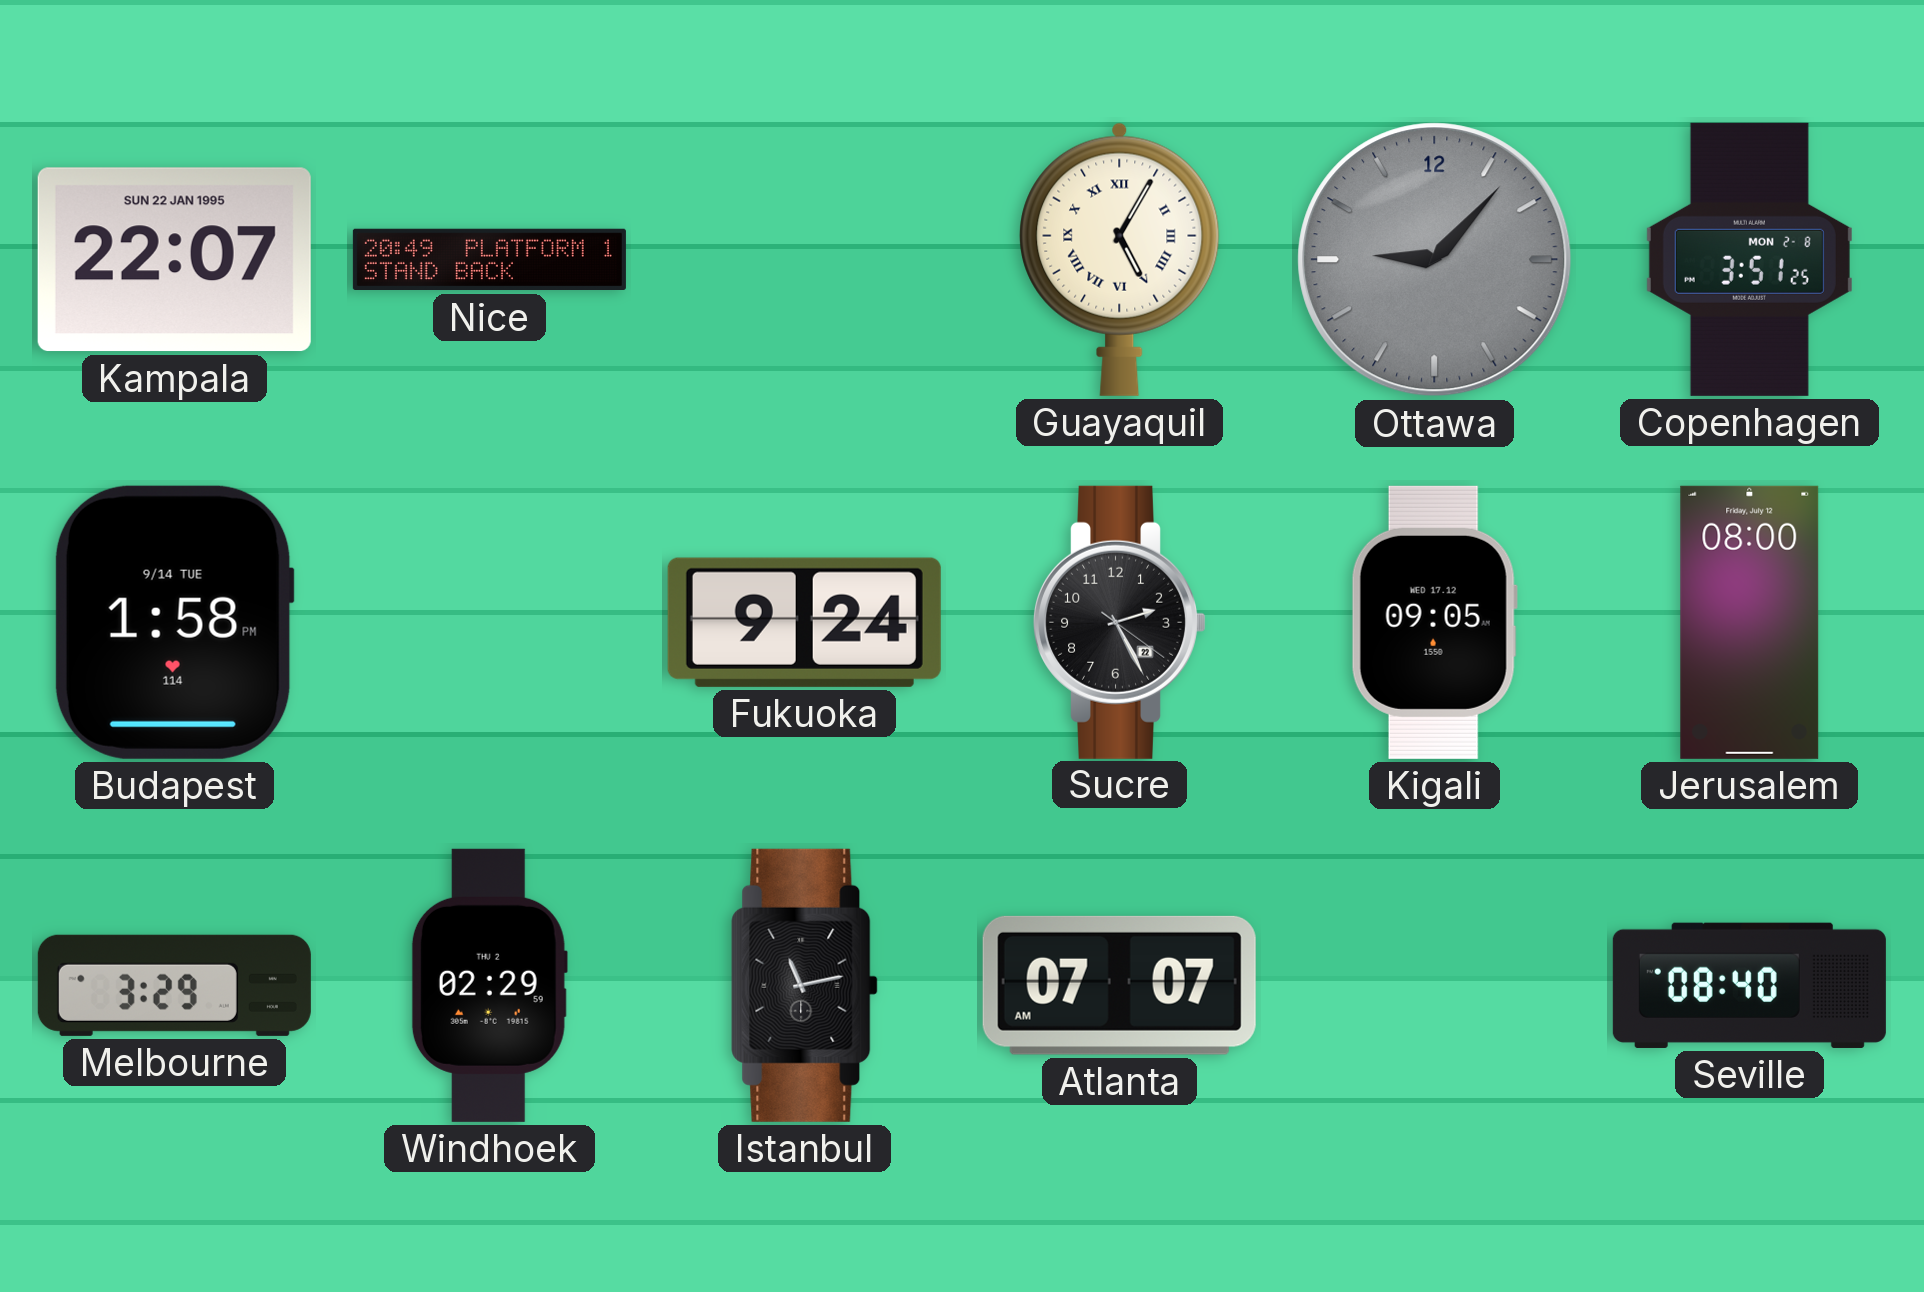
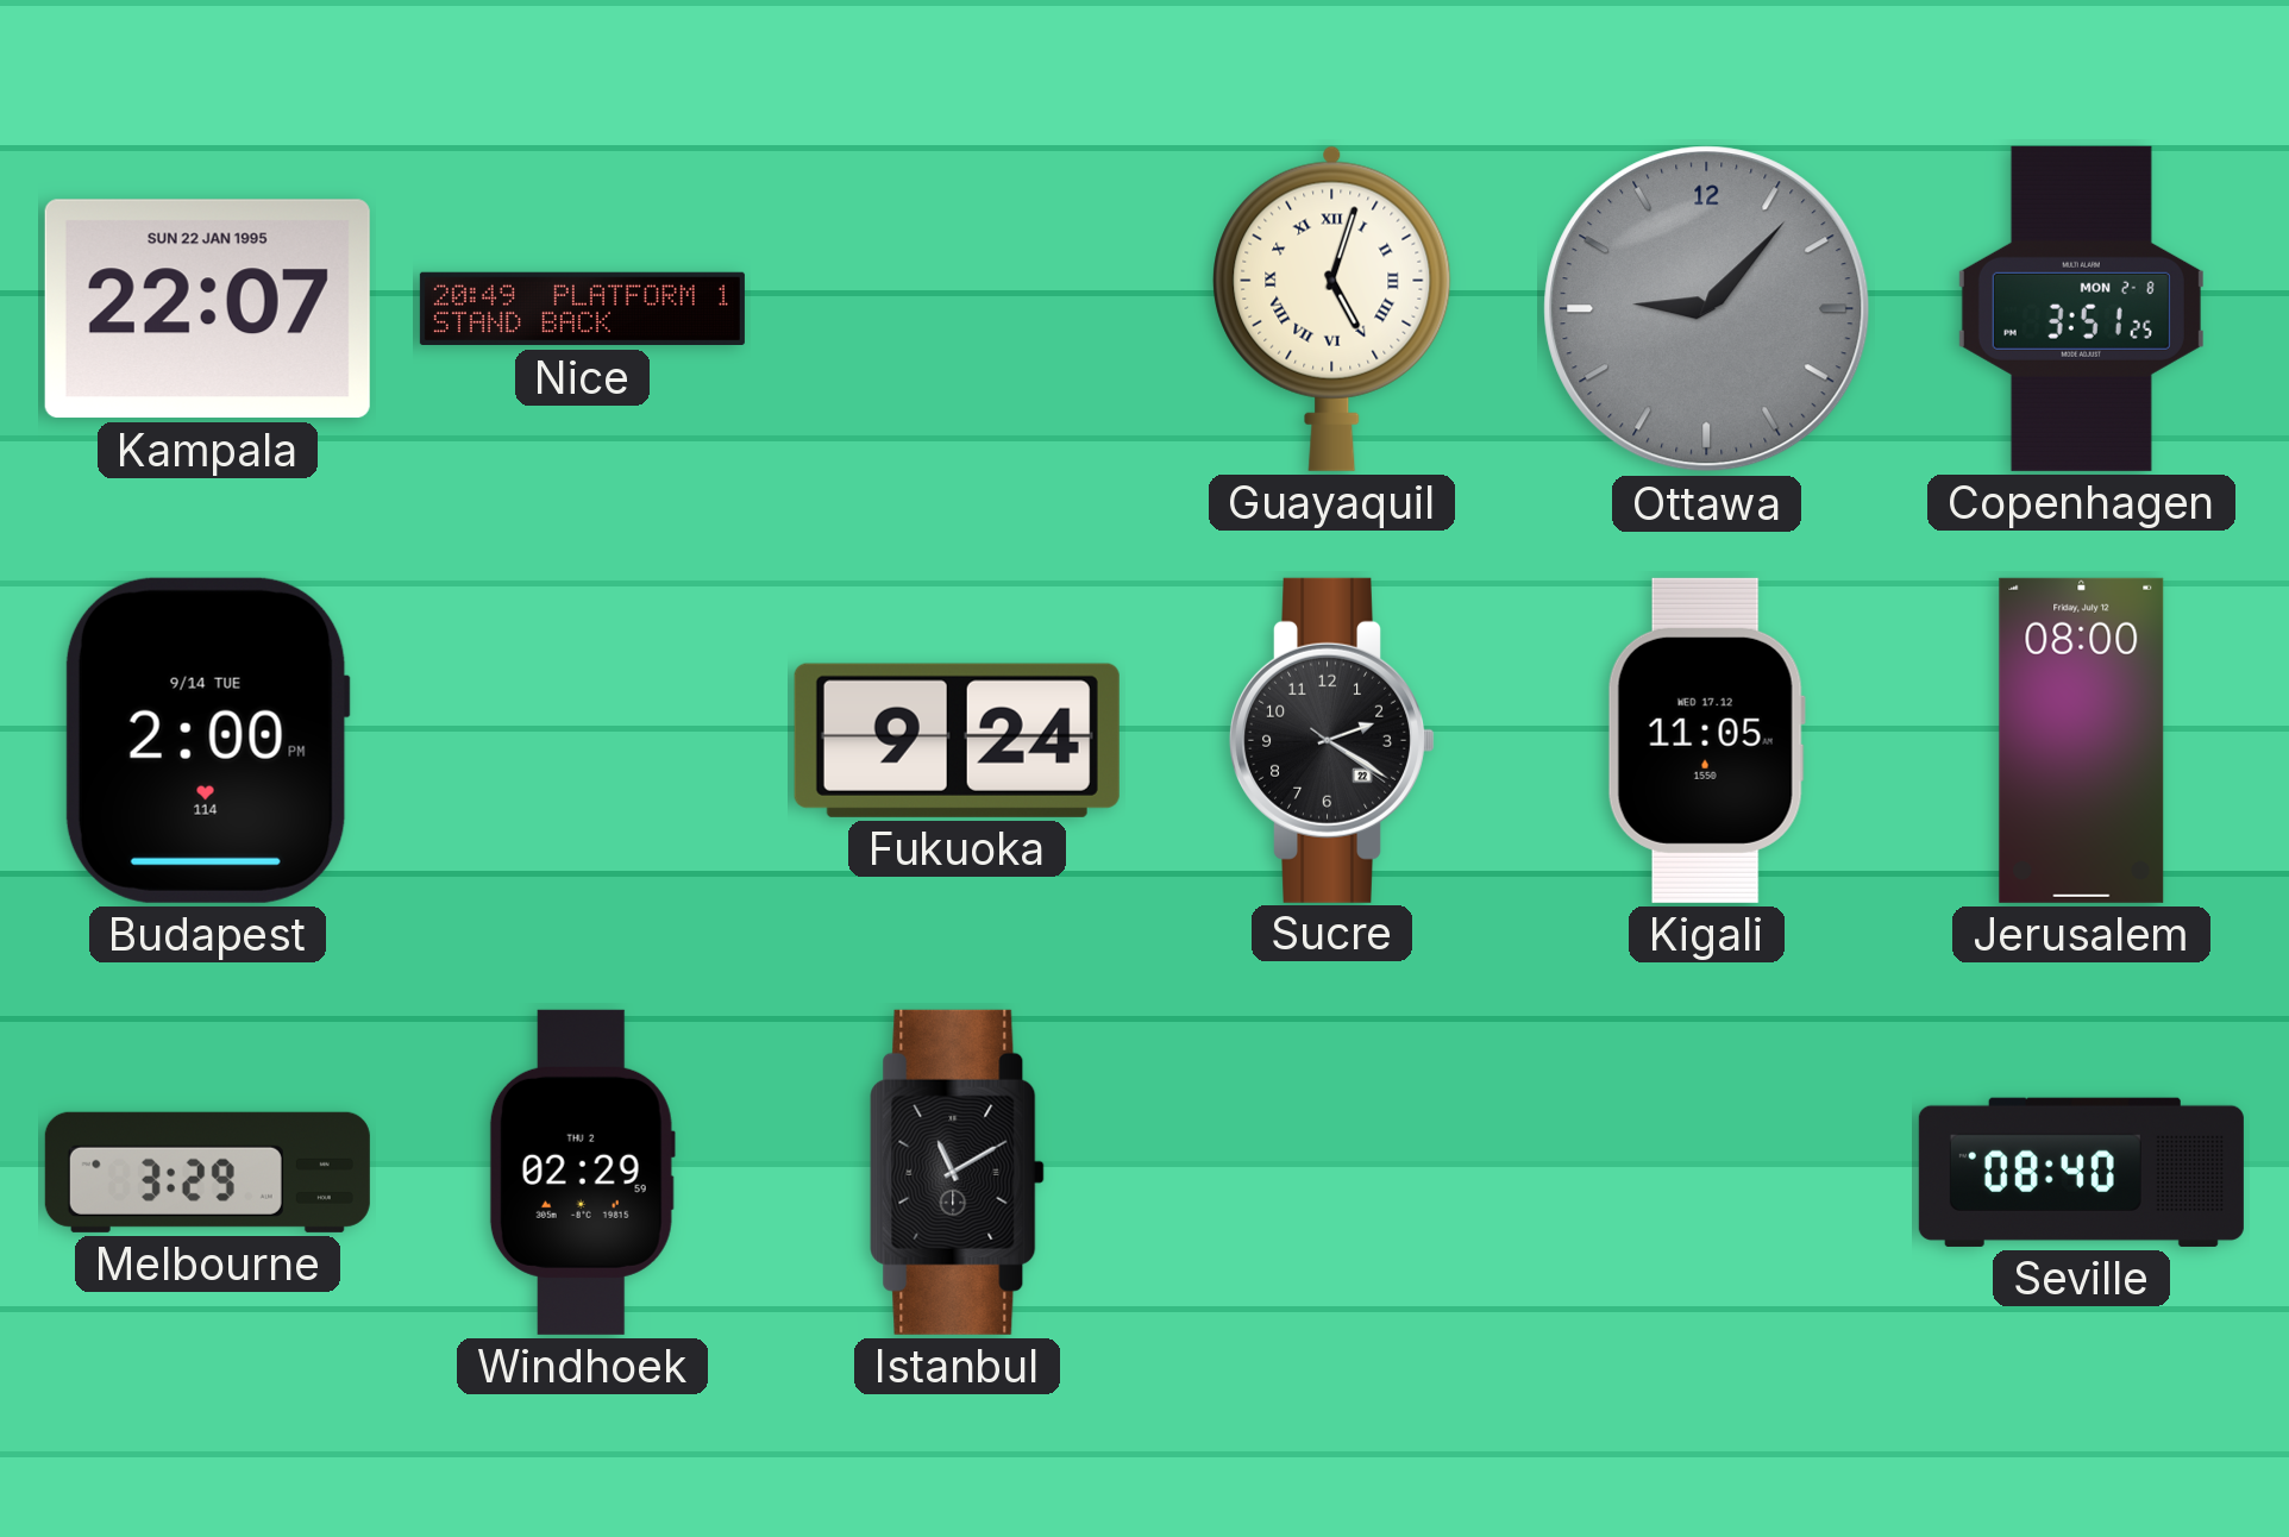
Guayaquil: 5:05 -> 5:03
Budapest: 1:58 -> 2:00
Sucre: 2:25 -> 2:20
Kigali: 09:05 -> 11:05
Istanbul: 11:13 -> 11:10
Atlanta: 07:07 -> none
